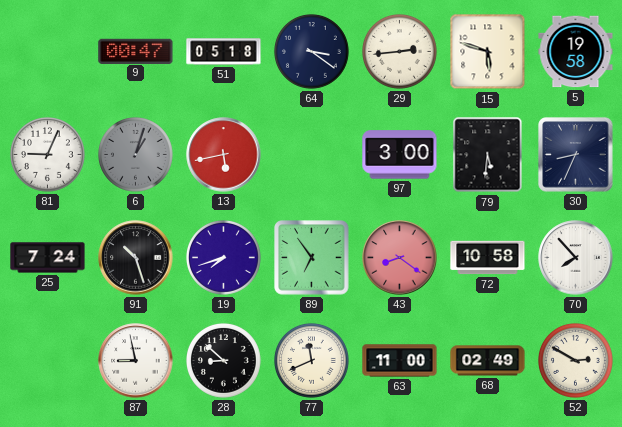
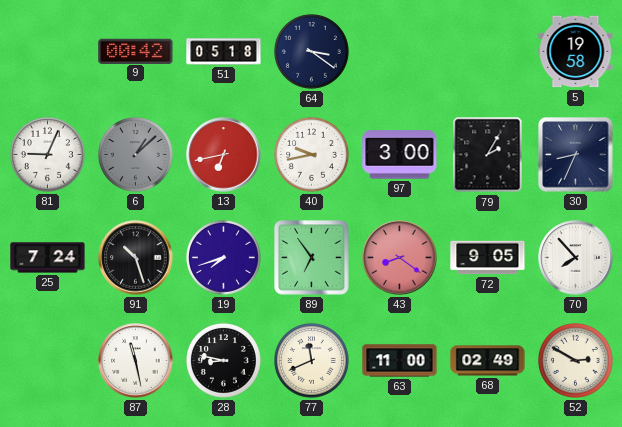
9: 00:47 -> 00:42
29: 2:44 -> none
15: 5:48 -> none
6: 1:03 -> 1:08
13: 5:43 -> 6:43
40: none -> 9:43
79: 5:31 -> 2:05
72: 10:58 -> 9:05
87: 8:58 -> 11:28
28: 8:52 -> 8:47
